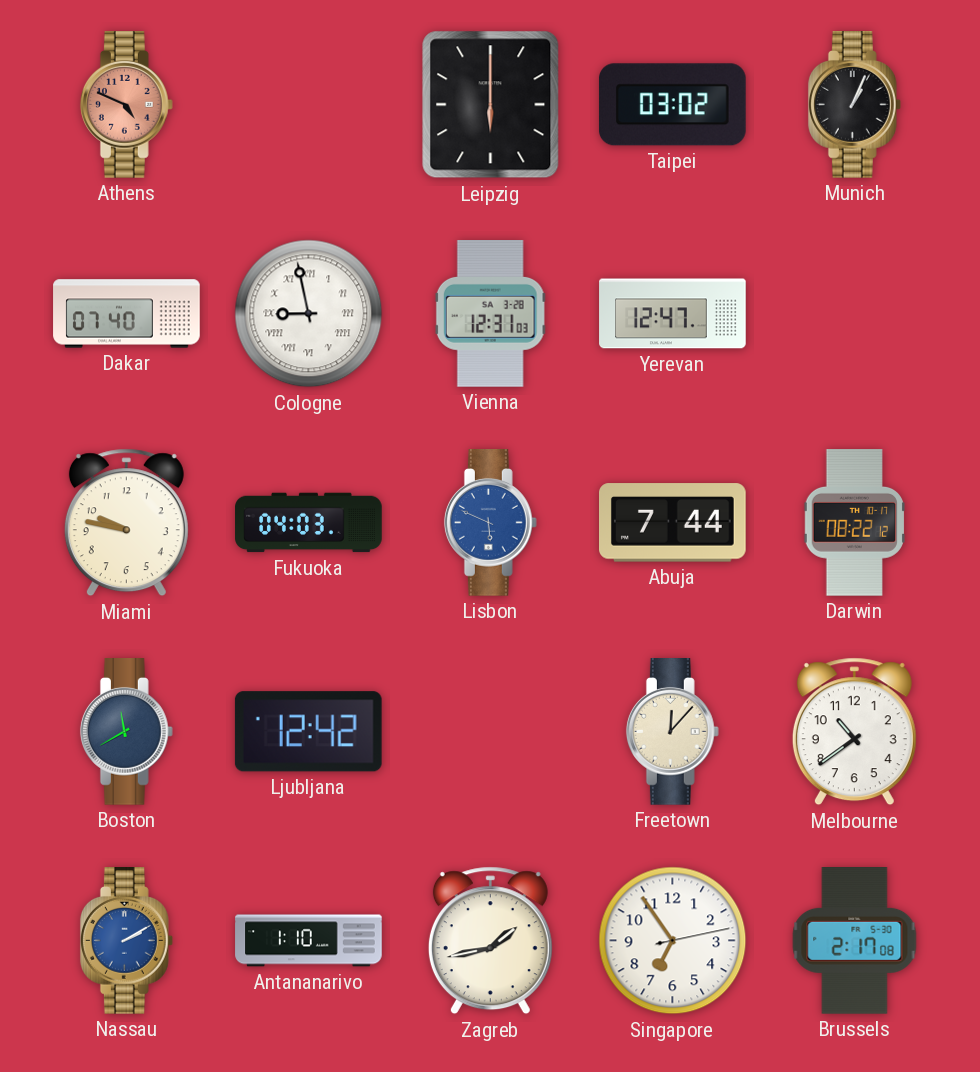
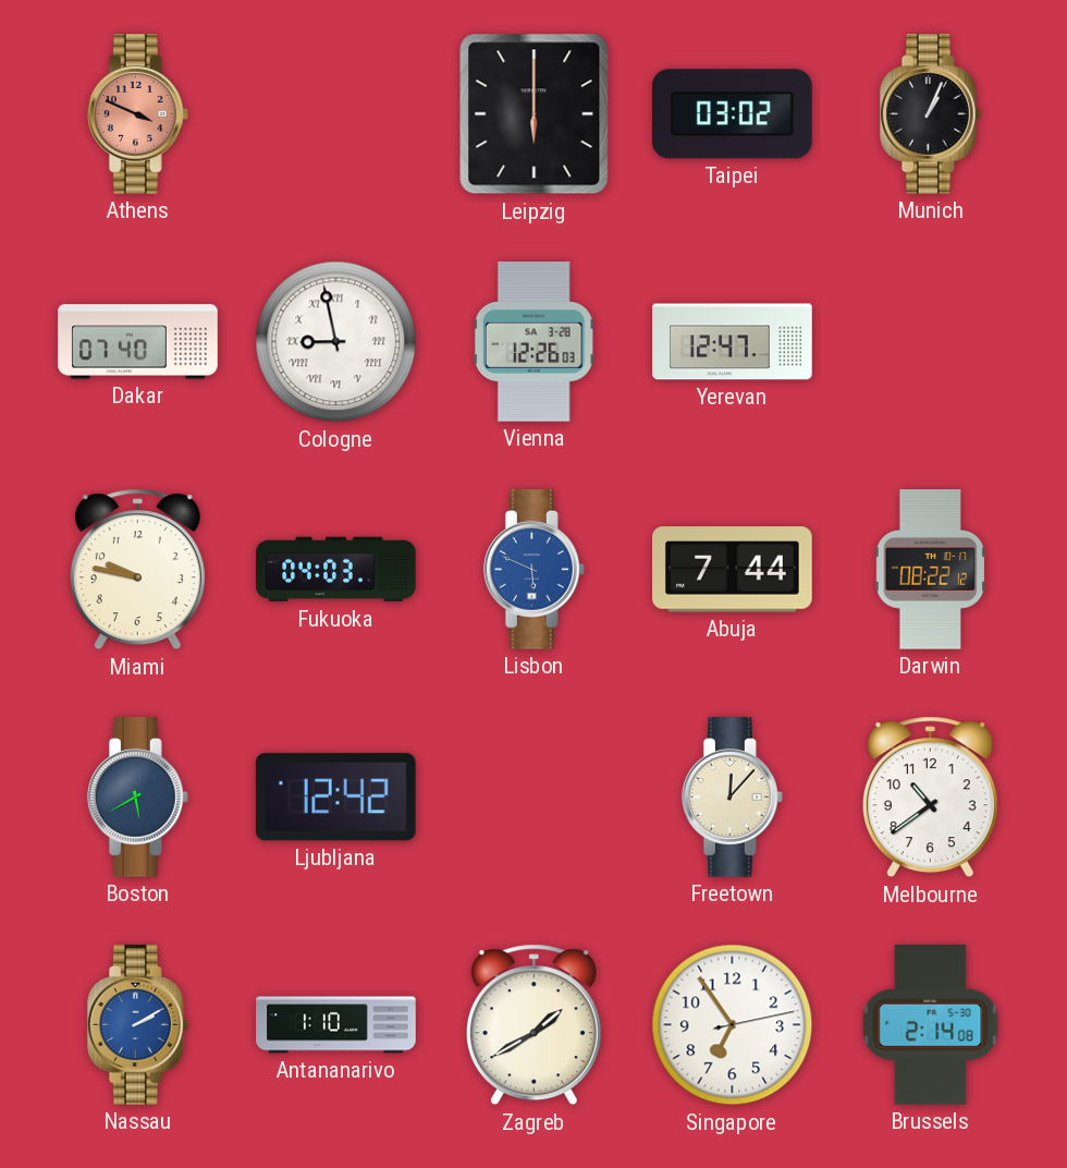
Athens: 4:49 -> 3:49
Vienna: 12:31 -> 12:26
Boston: 11:40 -> 5:40
Zagreb: 1:43 -> 1:40
Brussels: 2:17 -> 2:14
